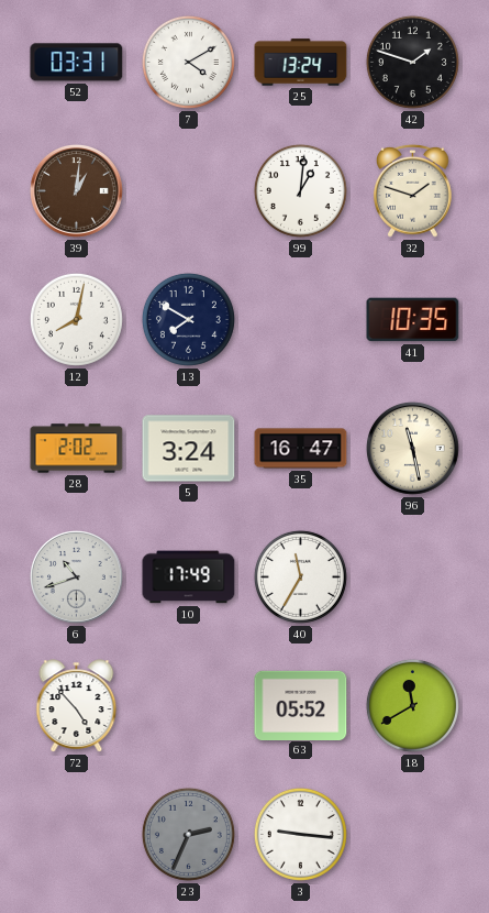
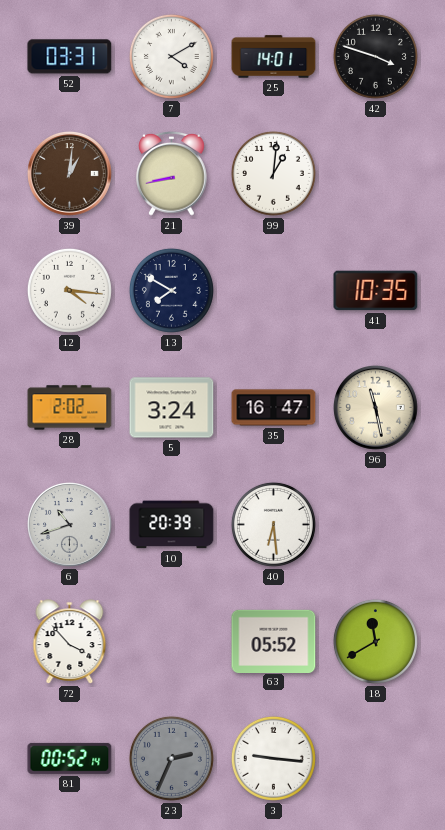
25: 13:24 -> 14:01
42: 1:48 -> 3:48
21: none -> 8:43
32: 1:48 -> none
12: 8:02 -> 4:16
10: 17:49 -> 20:39
40: 11:35 -> 6:29
72: 4:53 -> 3:53
81: none -> 00:52
